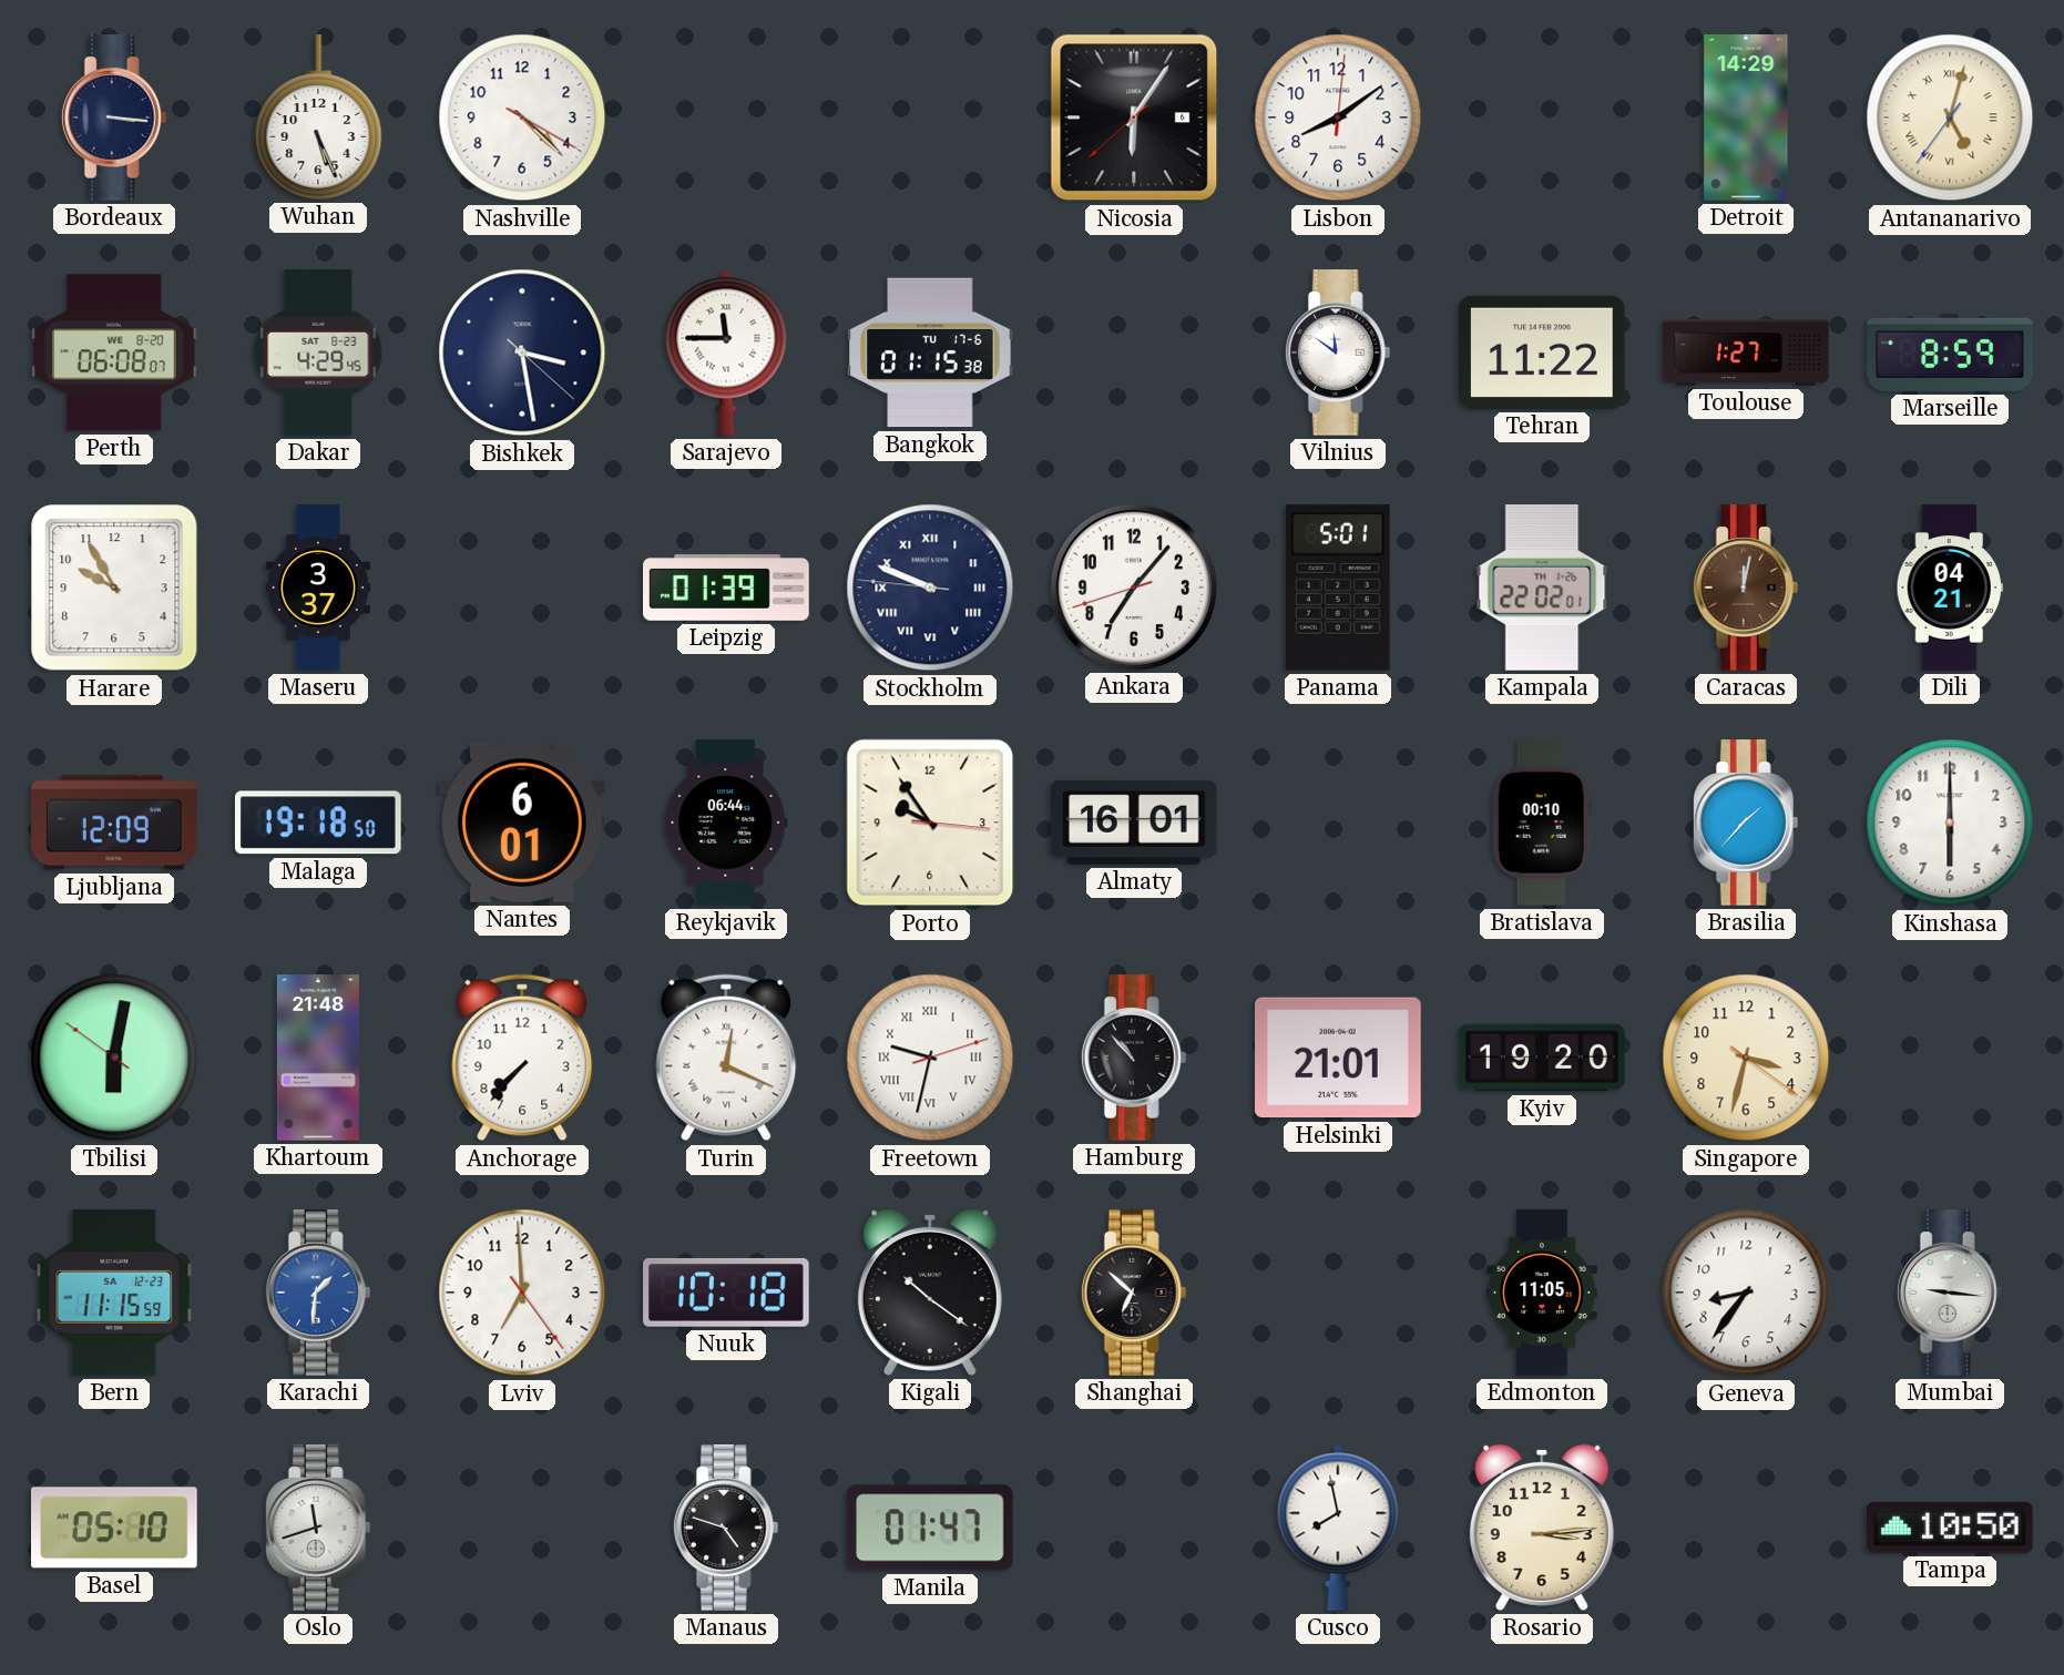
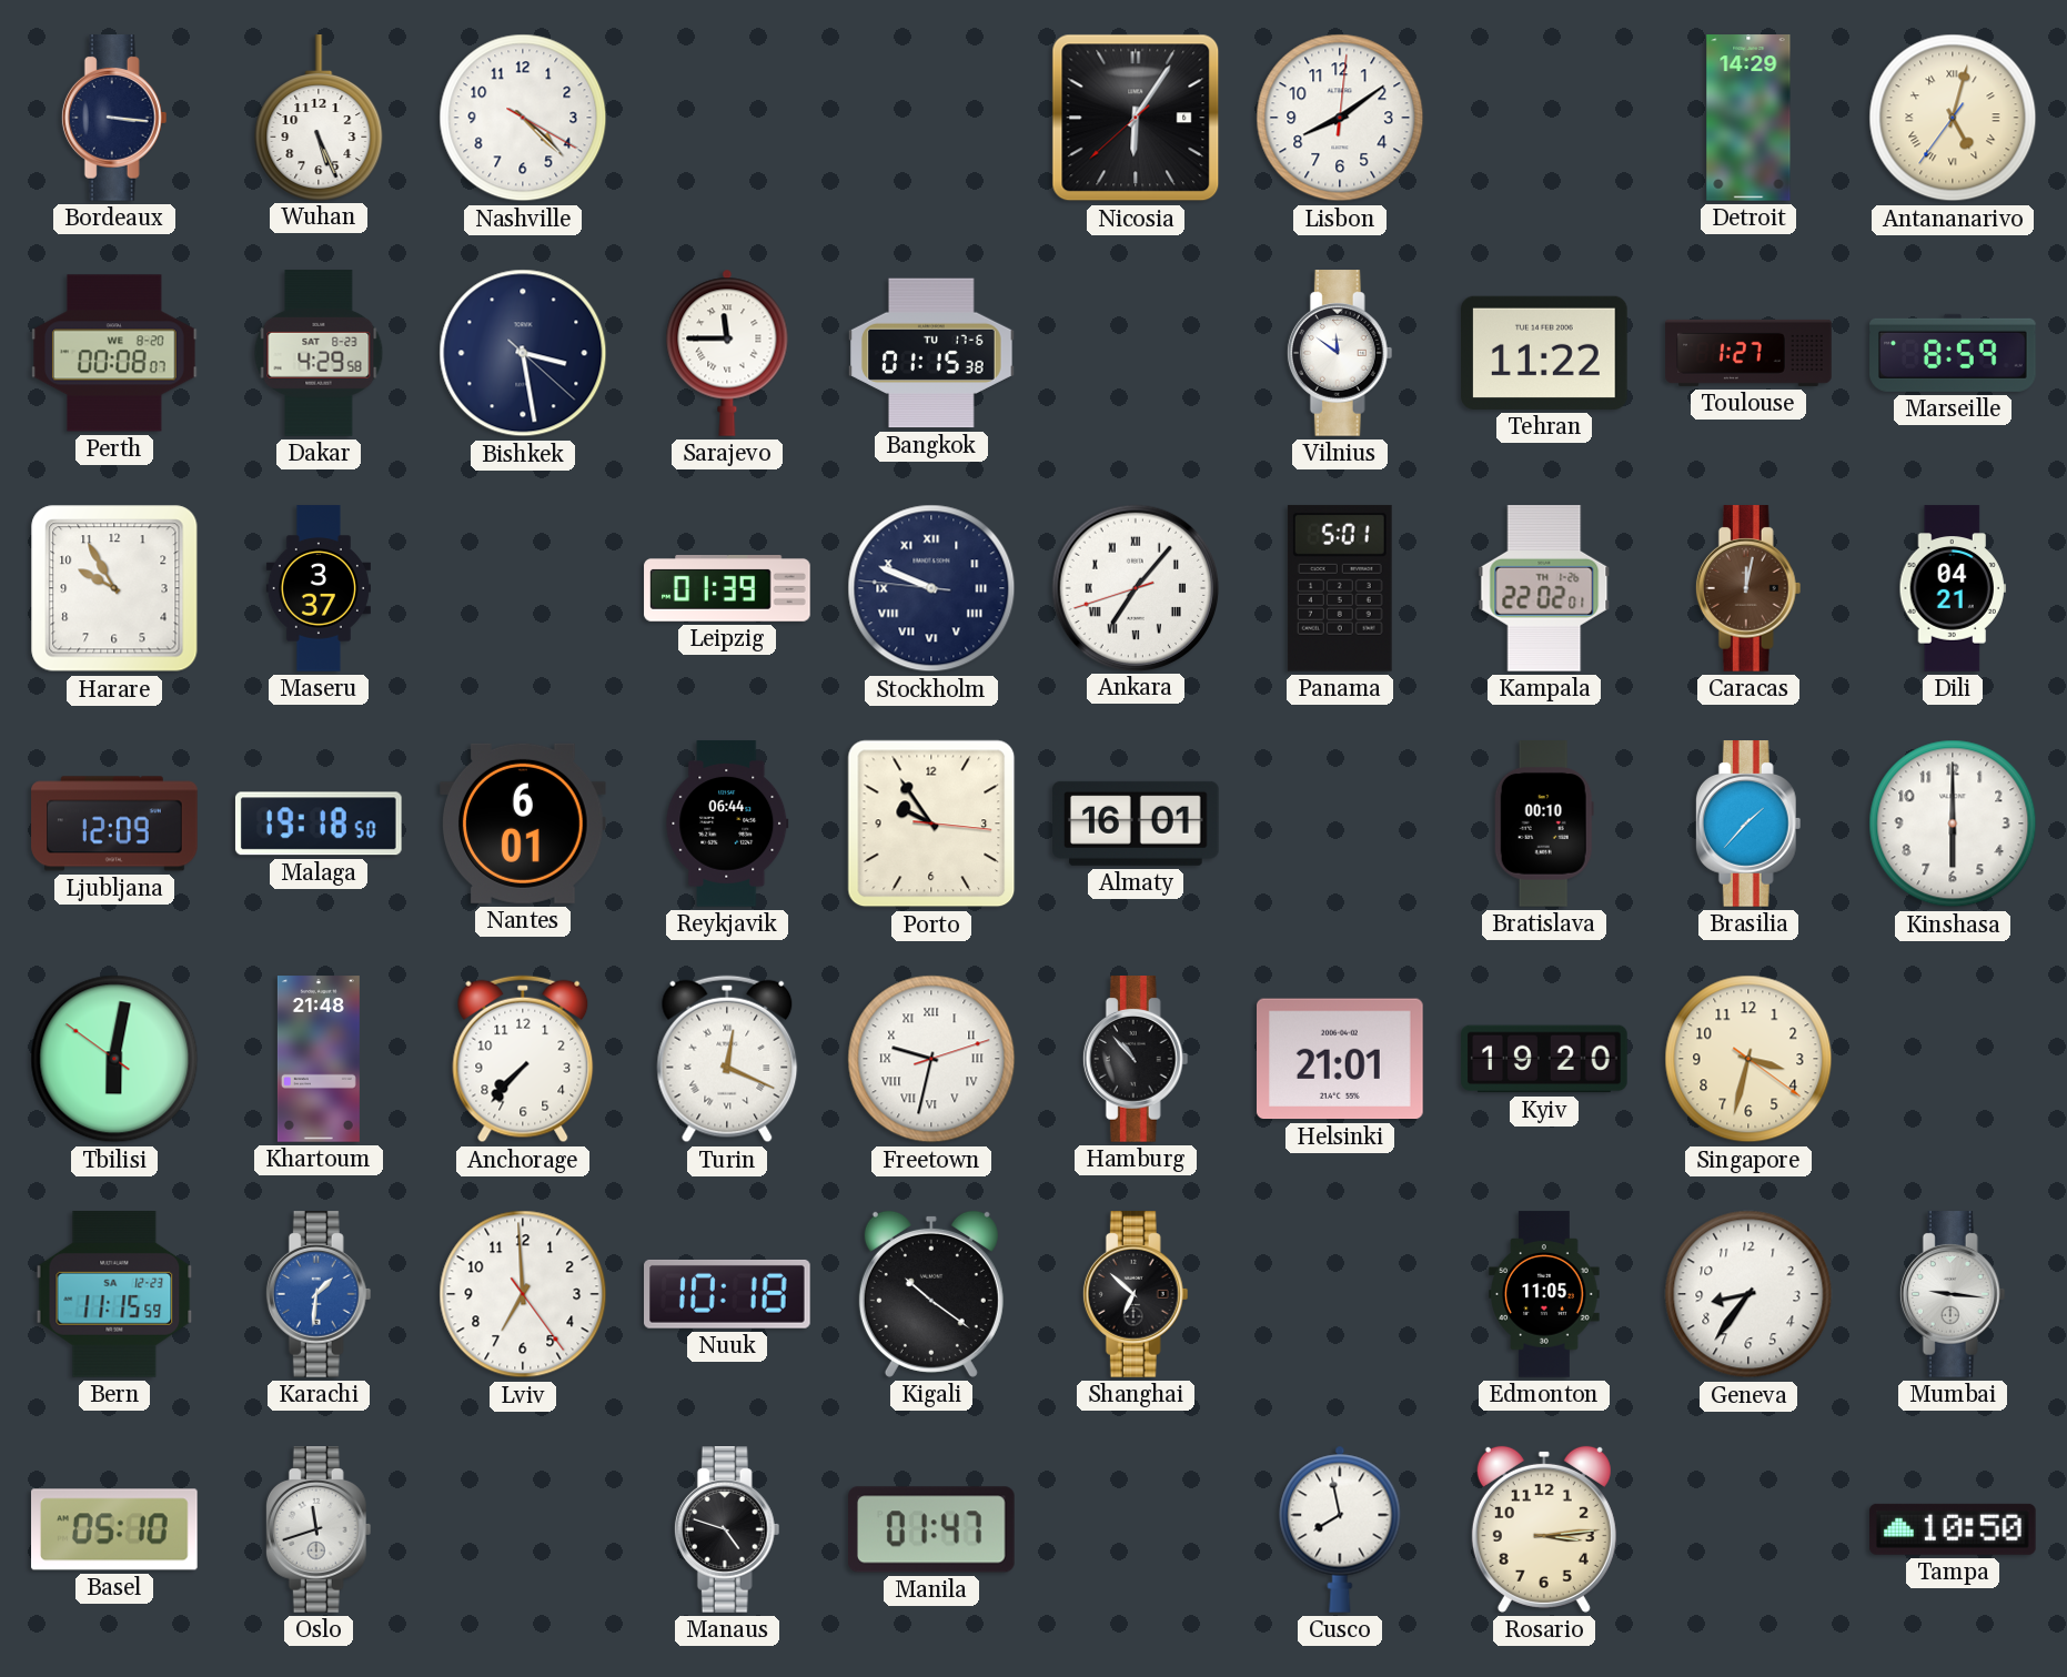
Perth: 06:08 -> 00:08
Dakar: 4:29:45 -> 4:29:58
Ankara numerals: Arabic -> Roman
